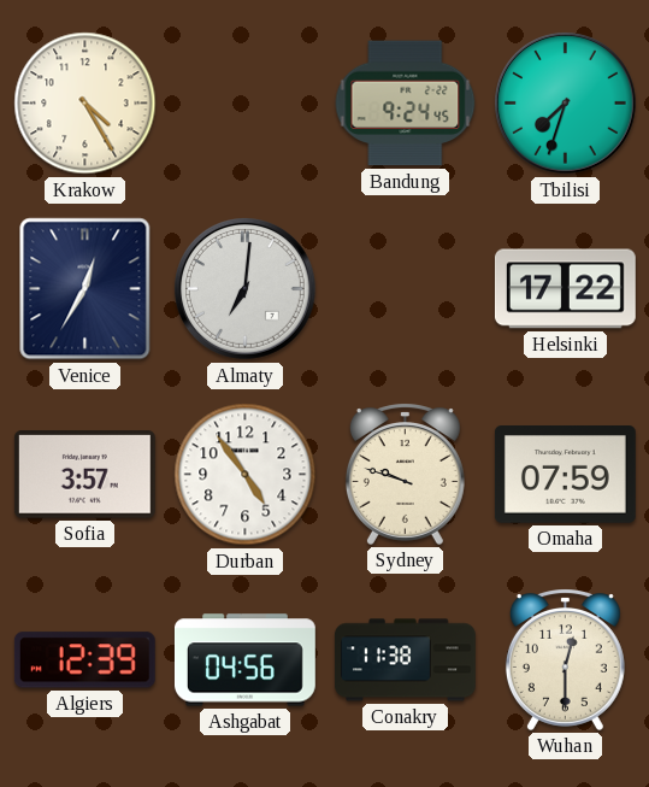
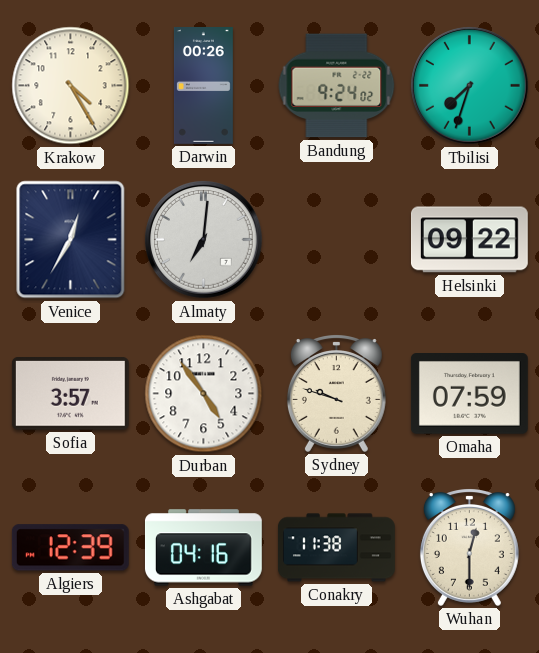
Darwin: none -> 00:26
Bandung: 9:24:45 -> 9:24:02
Helsinki: 17:22 -> 09:22
Ashgabat: 04:56 -> 04:16
